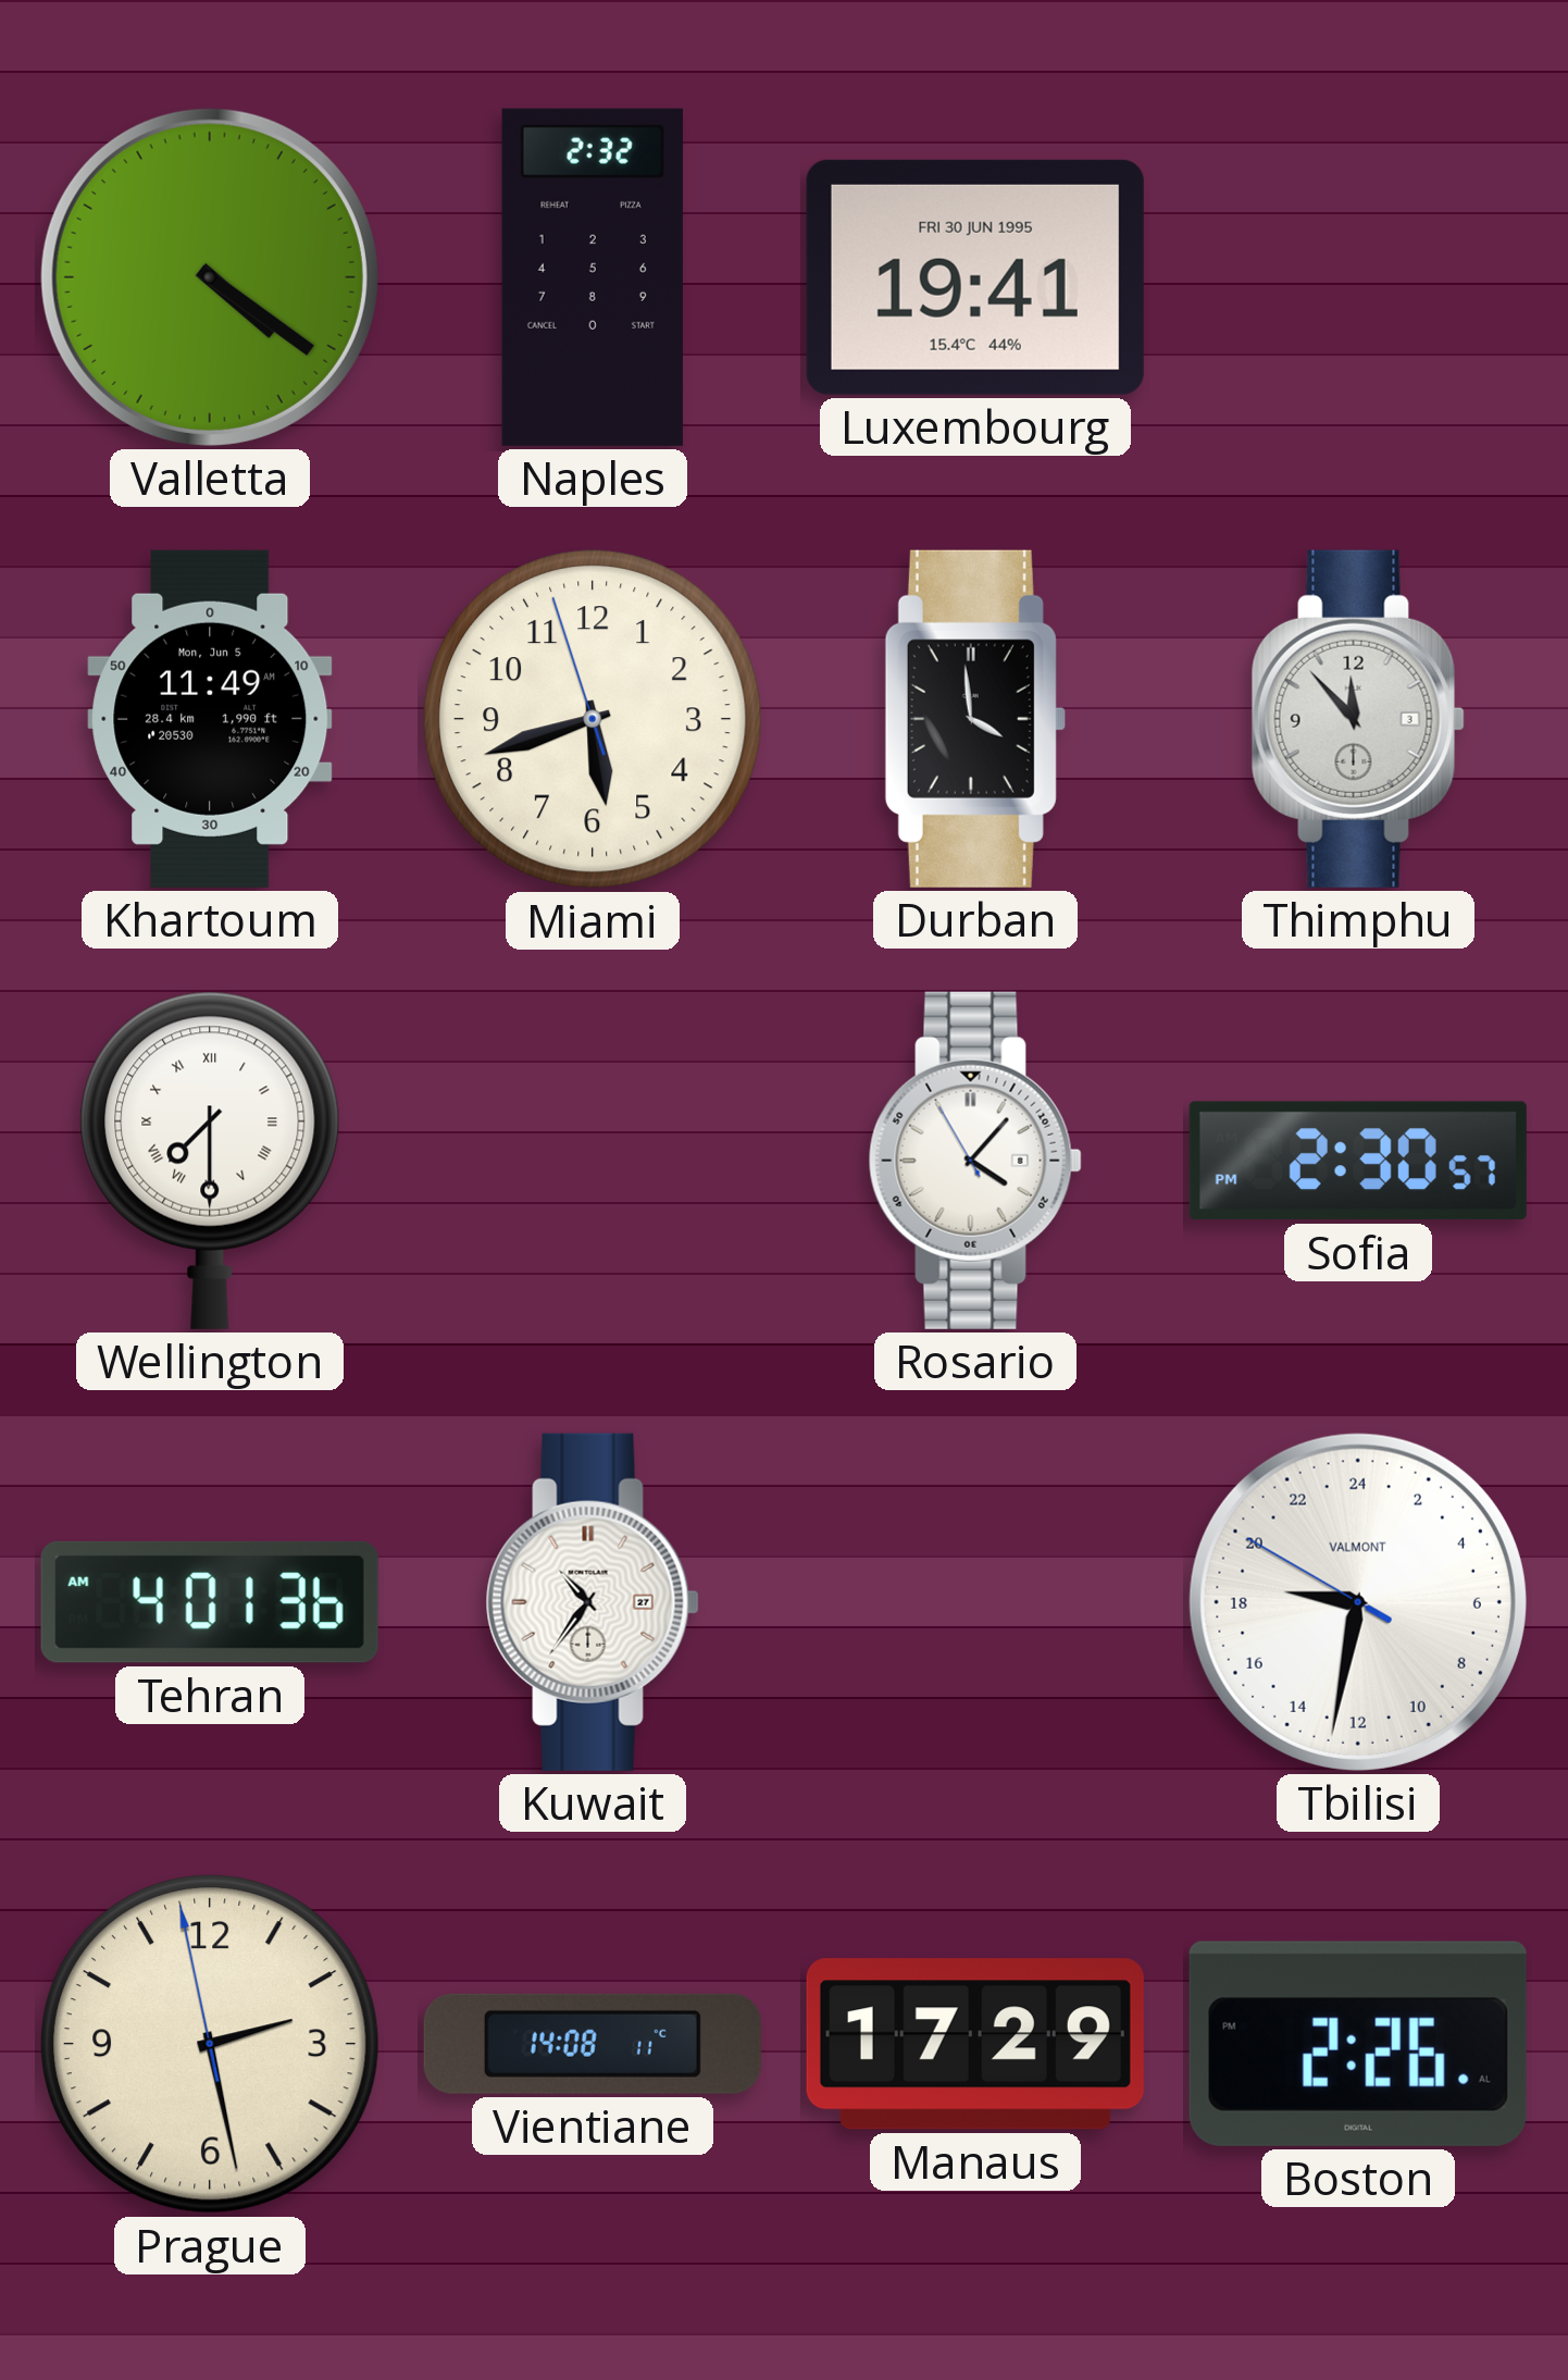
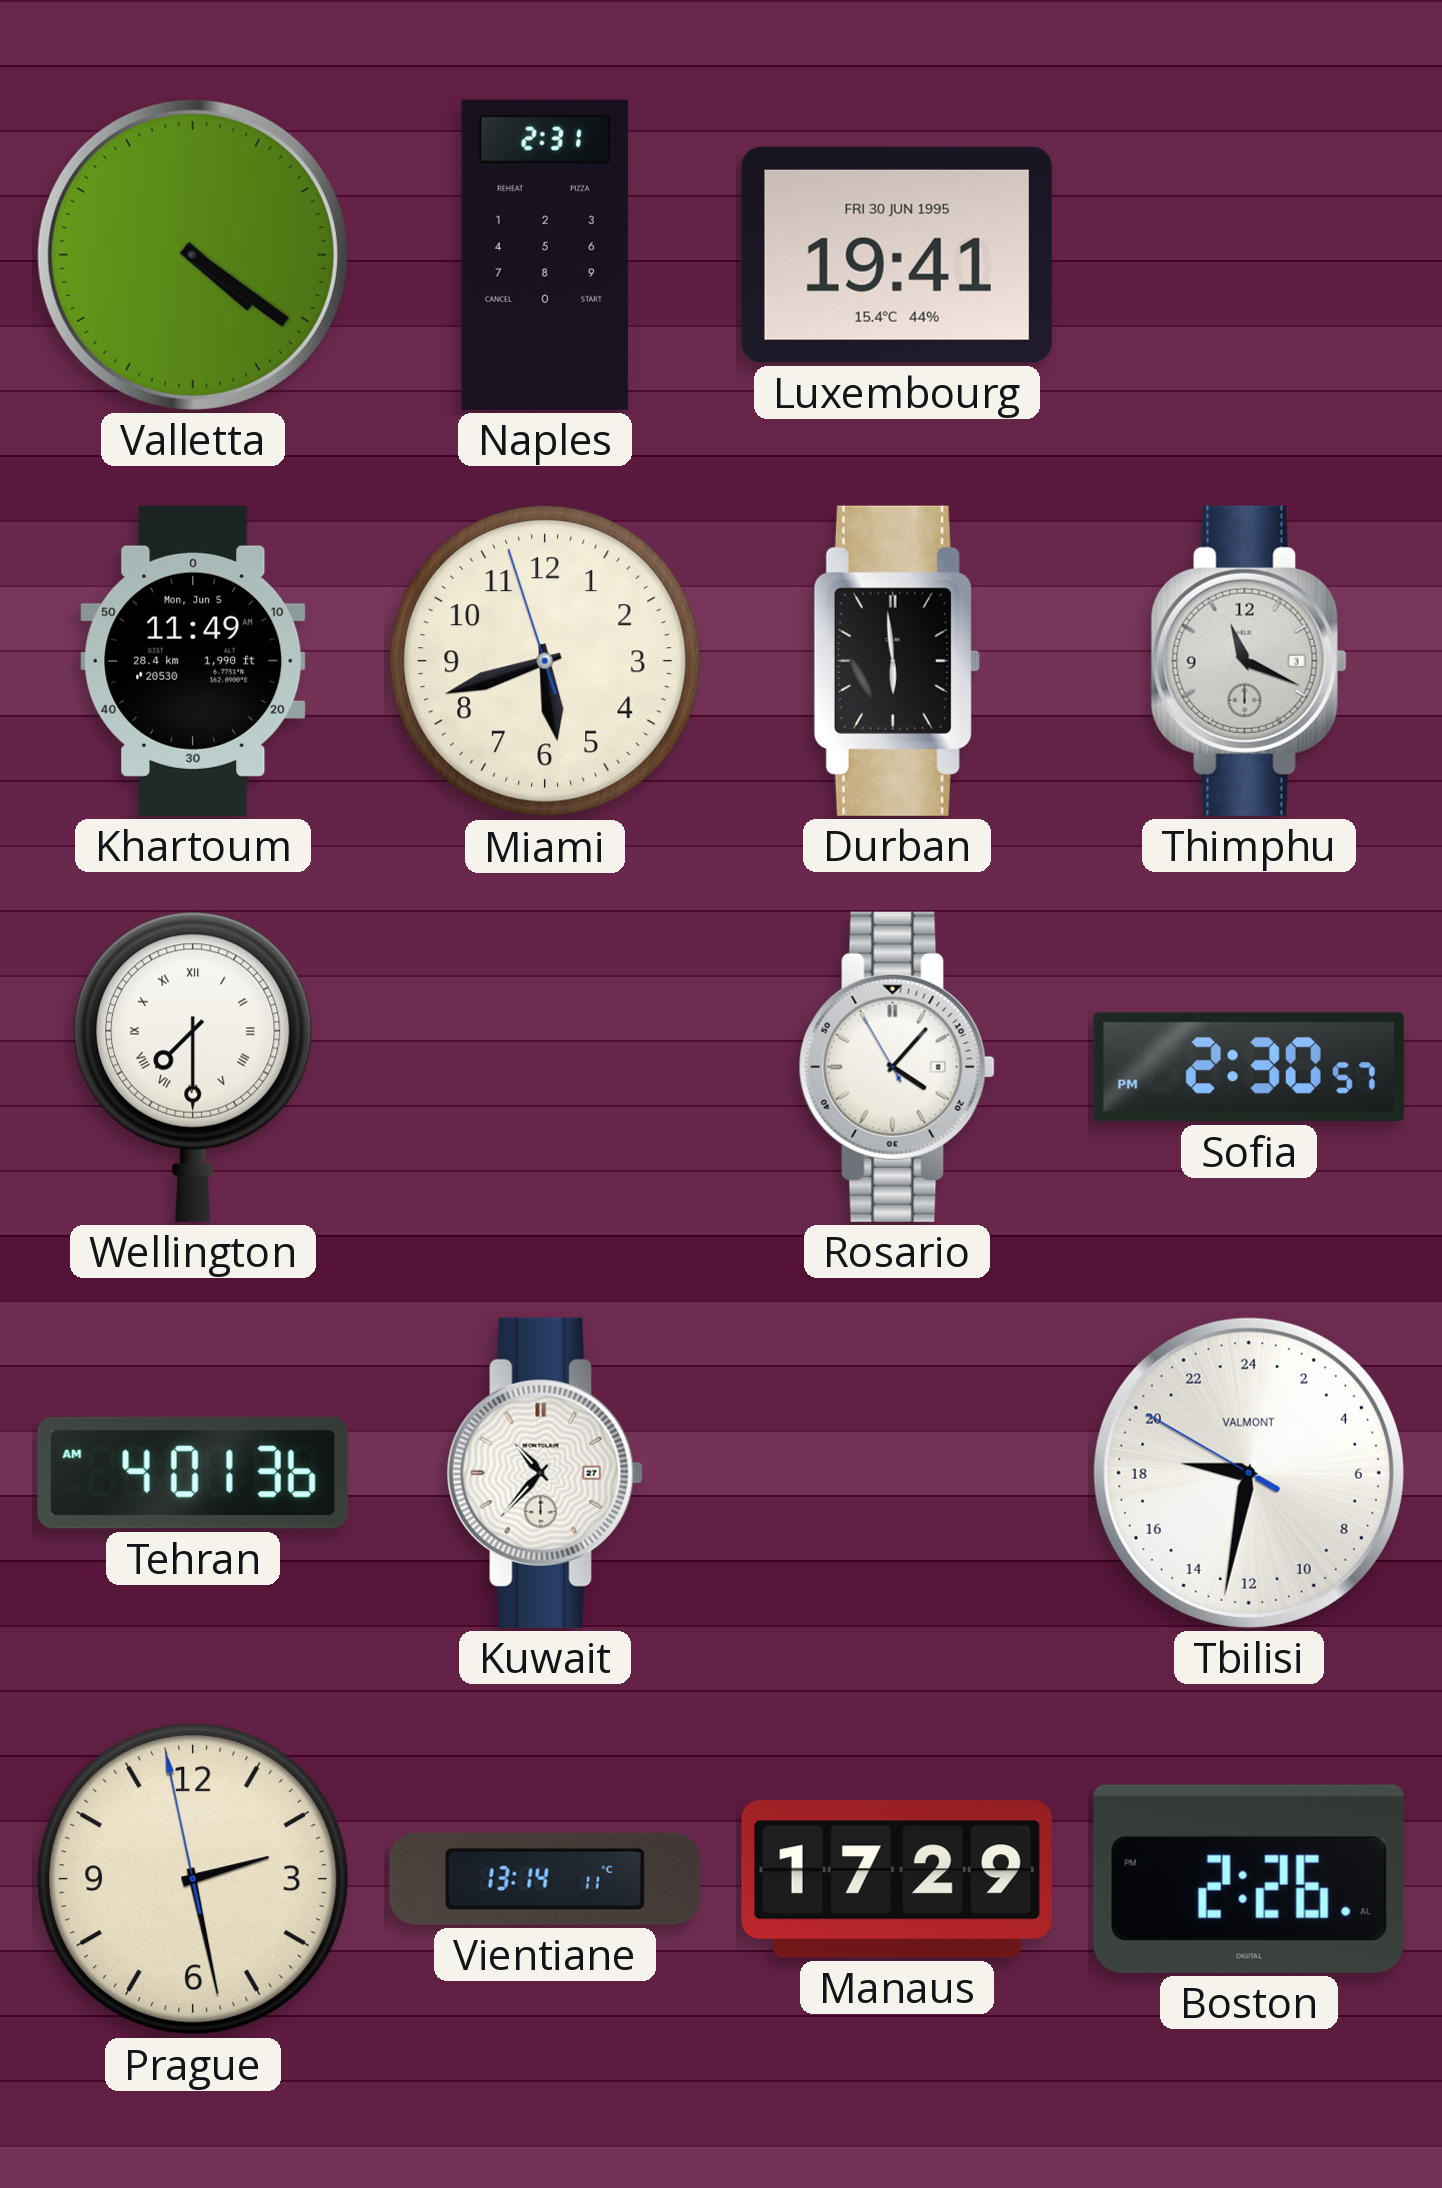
Naples: 2:32 -> 2:31
Durban: 3:59 -> 5:59
Thimphu: 11:53 -> 11:19
Kuwait: 10:36 -> 10:37
Vientiane: 14:08 -> 13:14
